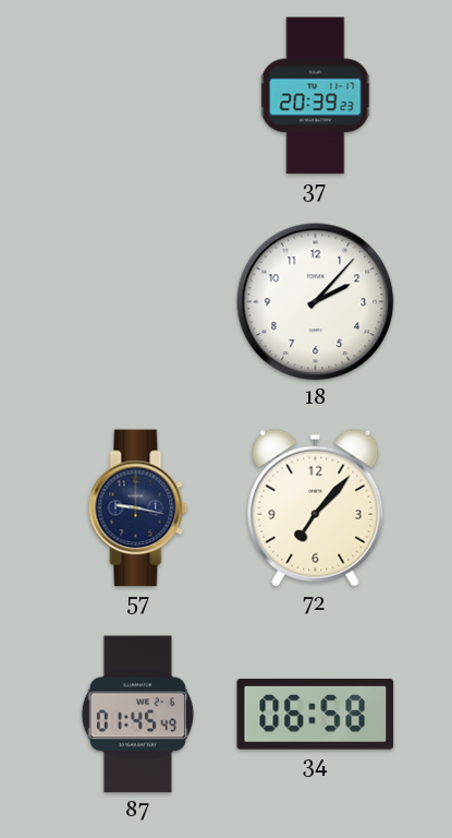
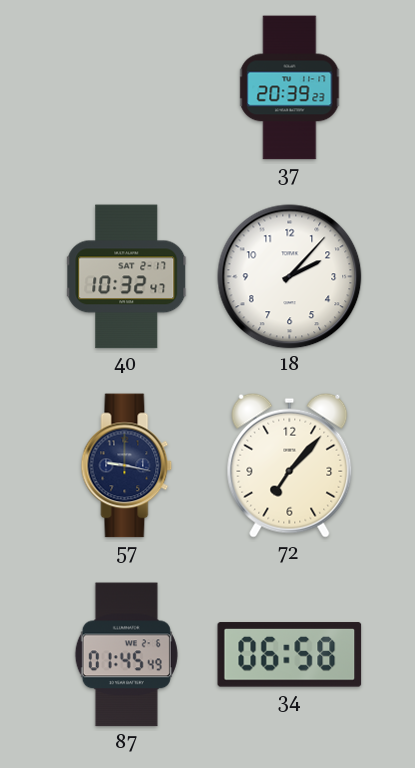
40: none -> 10:32
